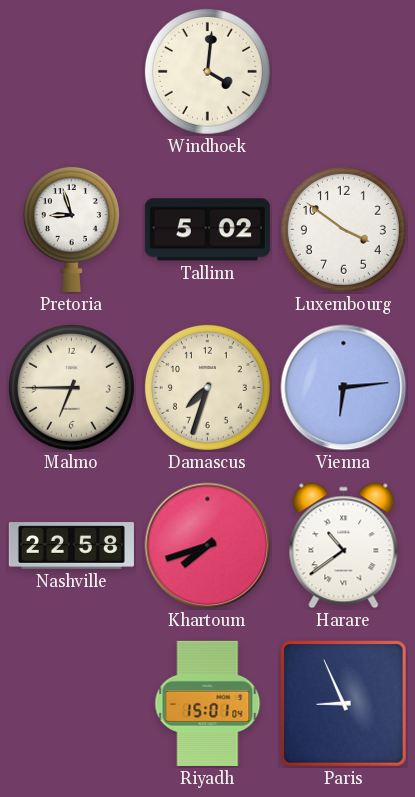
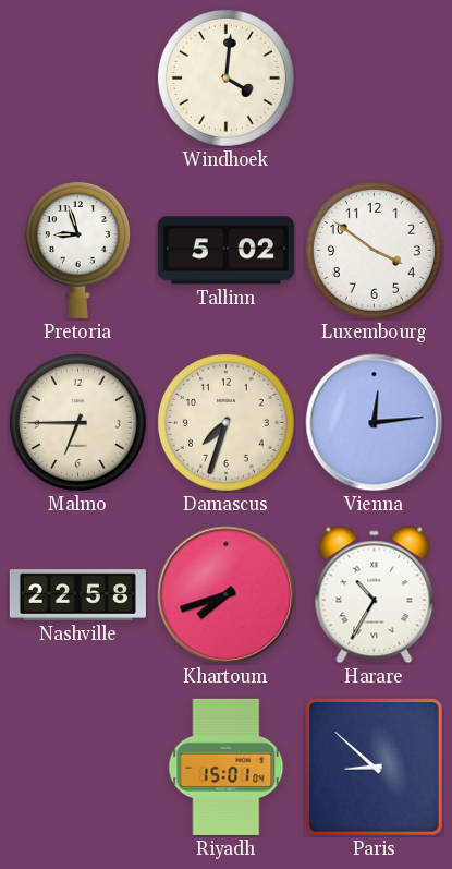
Vienna: 6:14 -> 12:14
Harare: 10:39 -> 10:35
Paris: 8:56 -> 8:52
